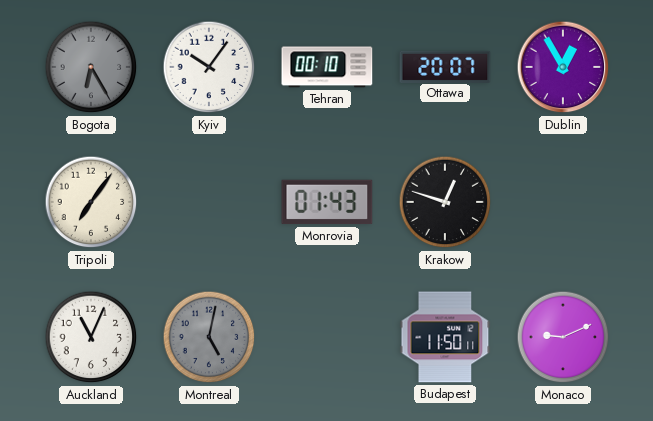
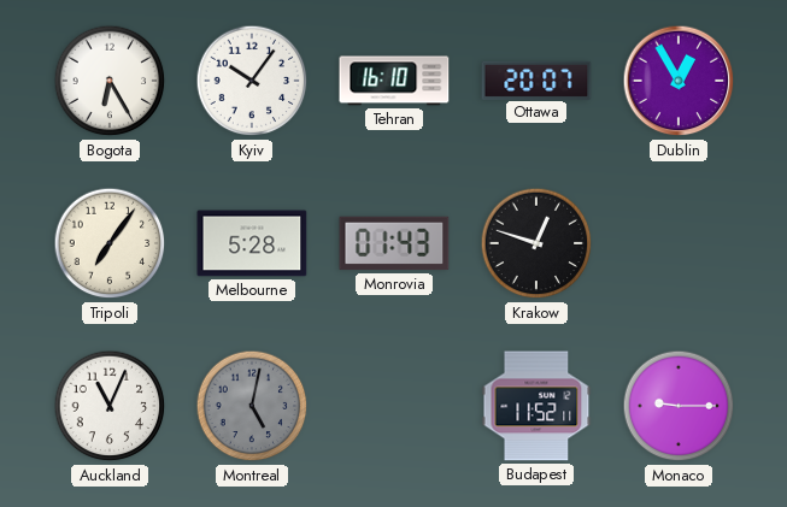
Bogota dial: grey -> white
Tehran: 00:10 -> 16:10
Melbourne: none -> 5:28
Budapest: 11:50 -> 11:52
Monaco: 9:11 -> 9:15
